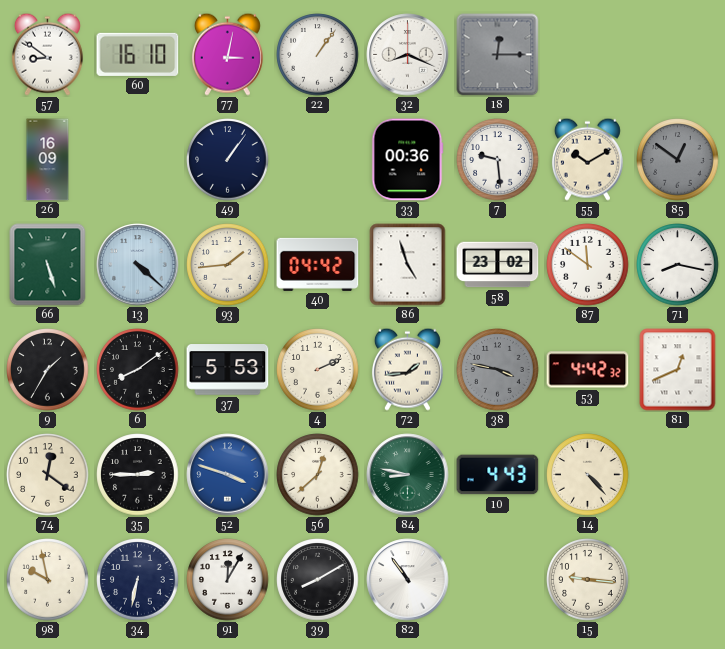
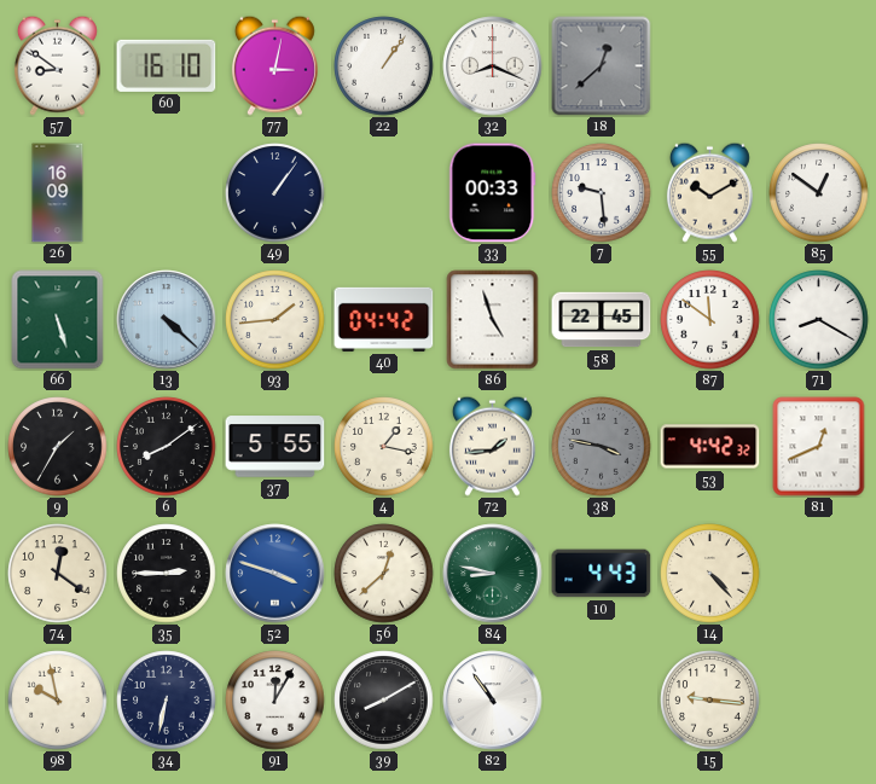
18: 12:15 -> 12:38
33: 00:36 -> 00:33
85 dial: grey -> white
58: 23:02 -> 22:45
71: 8:17 -> 8:20
37: 5:53 -> 5:55
4: 2:11 -> 1:17
